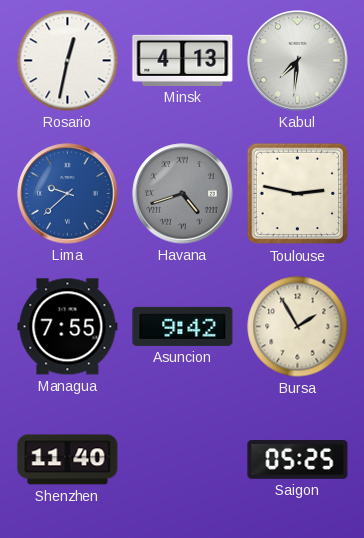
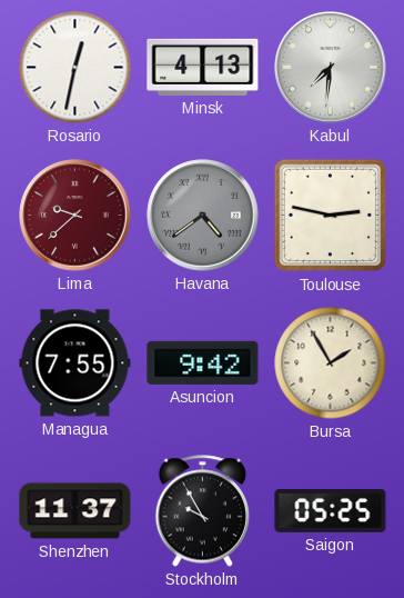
Lima dial: blue -> burgundy
Havana: 4:42 -> 4:39
Shenzhen: 11:40 -> 11:37
Stockholm: none -> 9:55
